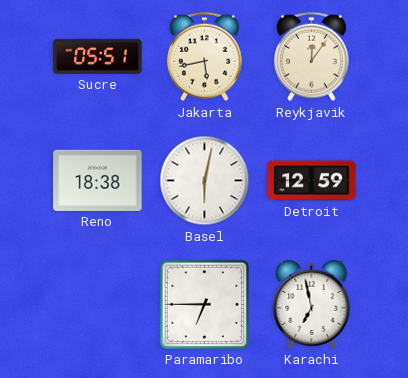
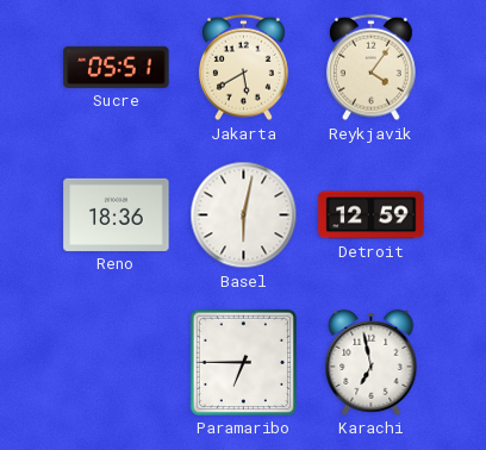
Jakarta: 5:43 -> 5:40
Reykjavik: 12:06 -> 4:06
Reno: 18:38 -> 18:36
